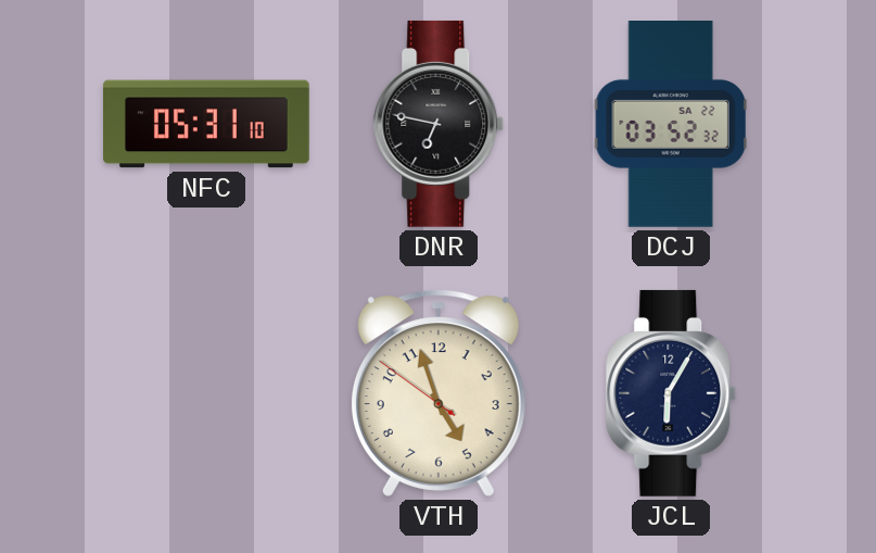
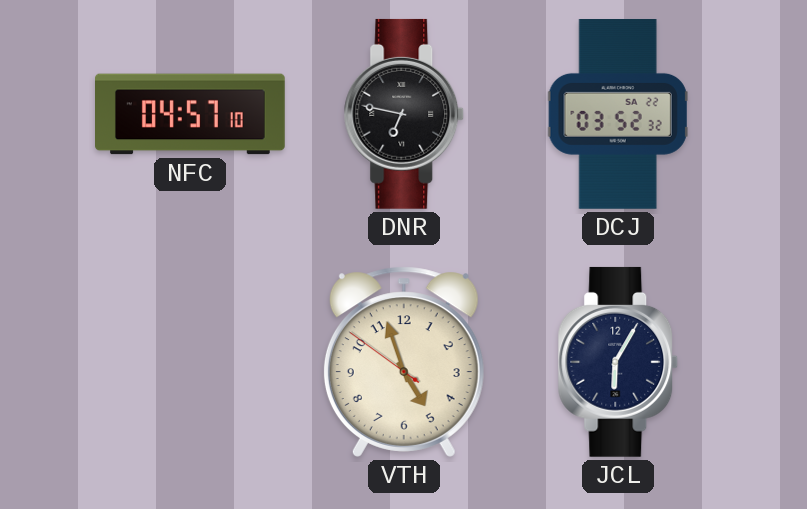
NFC: 05:31 -> 04:57
